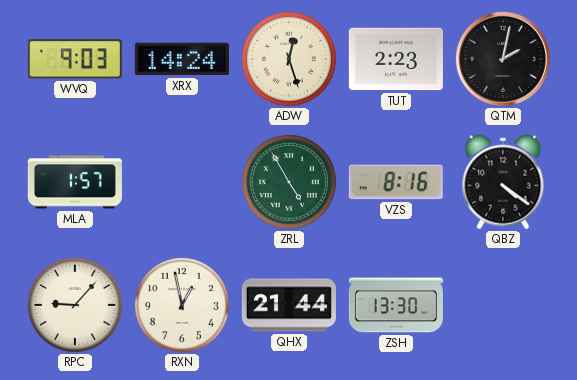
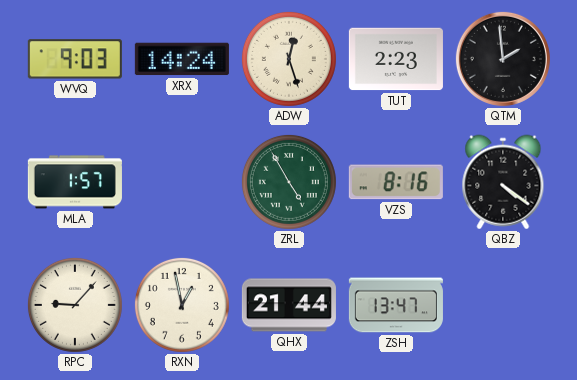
QTM: 2:02 -> 1:59
ZSH: 13:30 -> 13:47
